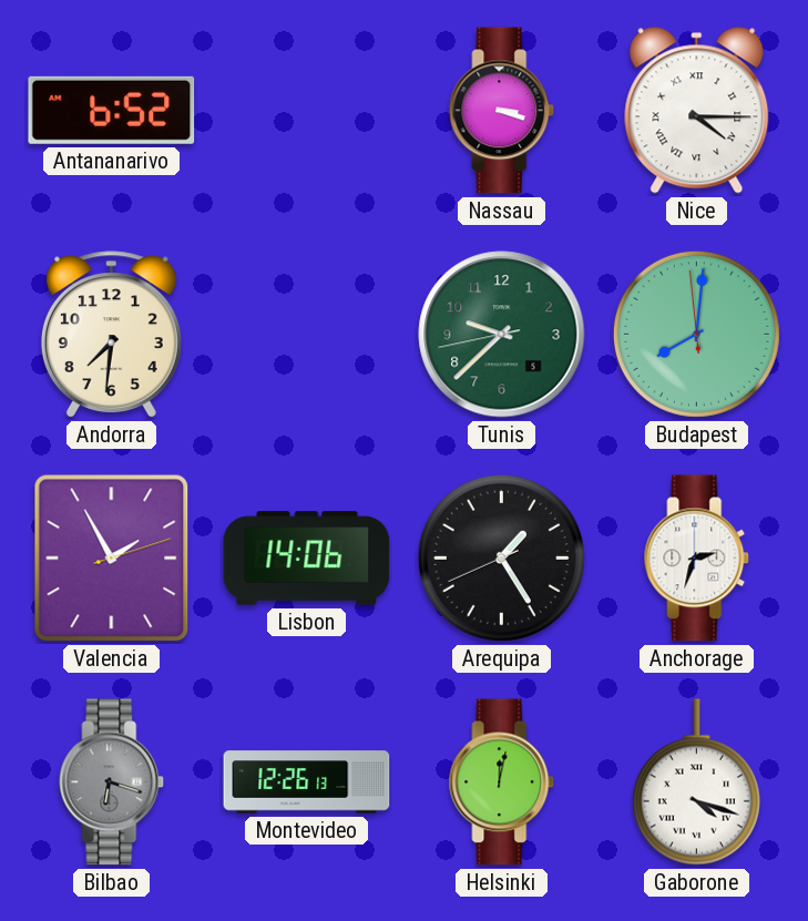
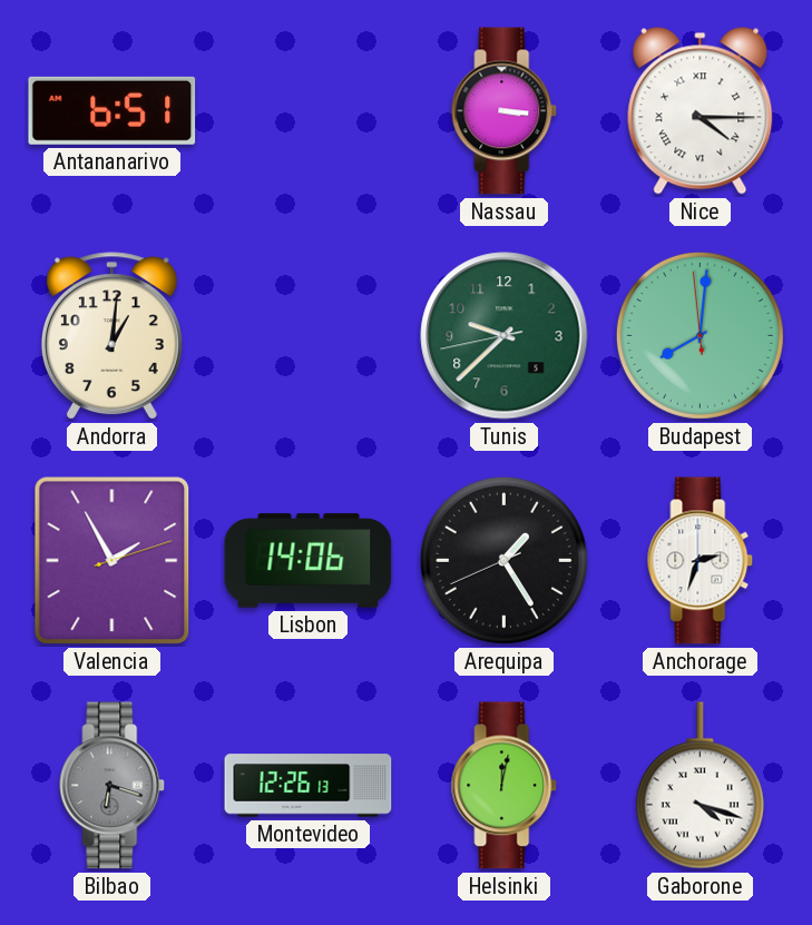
Antananarivo: 6:52 -> 6:51
Nassau: 3:18 -> 3:16
Andorra: 7:31 -> 1:01
